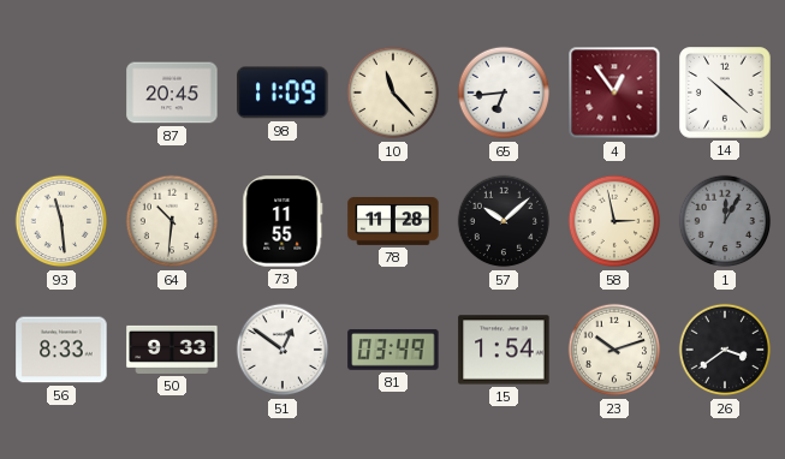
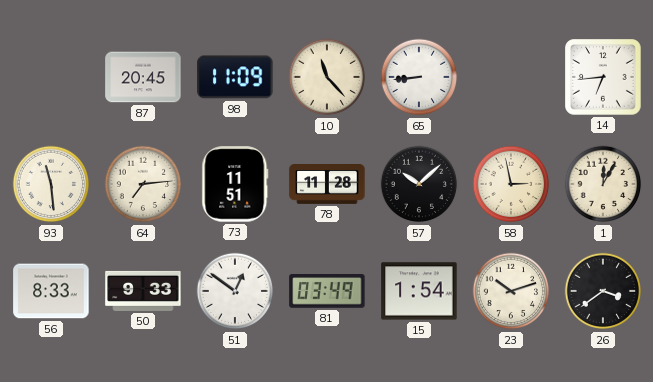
65: 6:44 -> 8:44
4: 12:54 -> none
14: 10:22 -> 6:44
64: 10:31 -> 7:14
73: 11:55 -> 11:51
1 dial: grey -> cream
